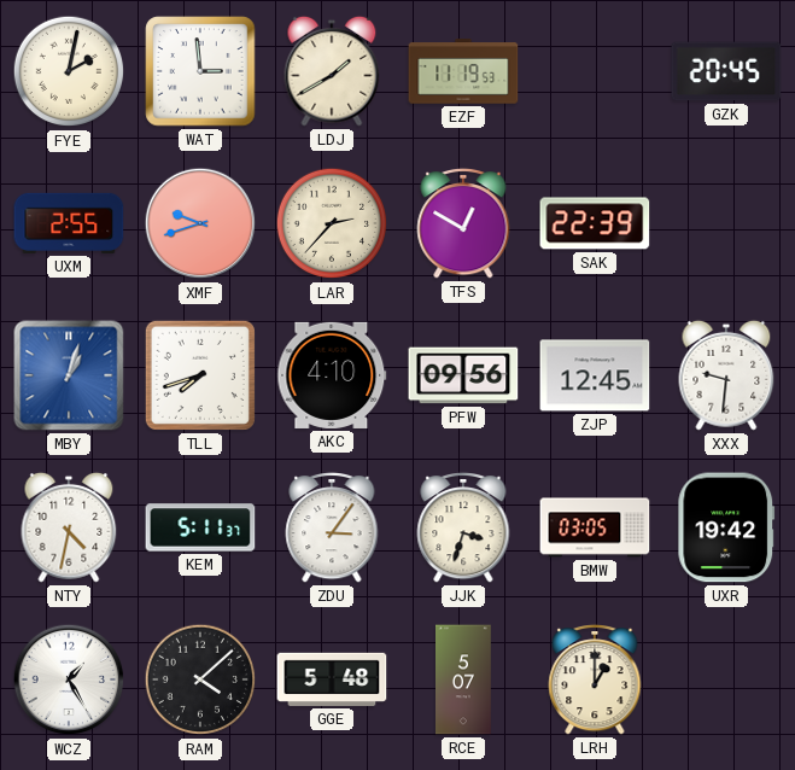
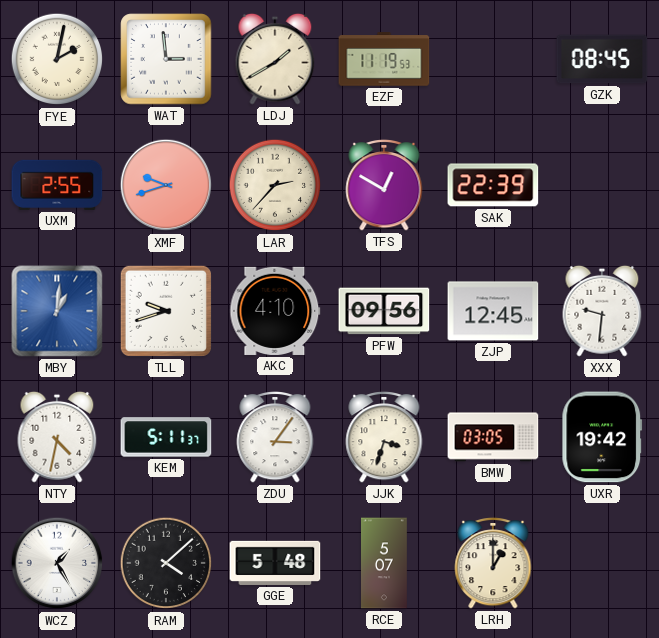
GZK: 20:45 -> 08:45
MBY: 1:03 -> 1:01
TLL: 7:42 -> 9:42
